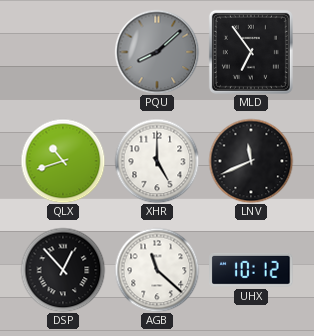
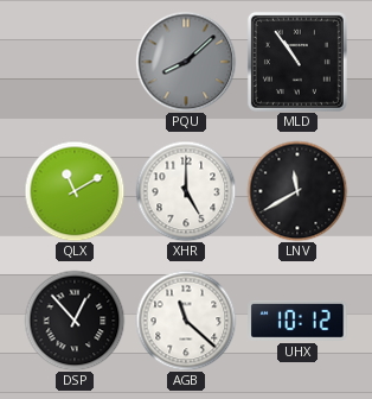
MLD: 6:54 -> 10:54
QLX: 10:42 -> 11:10
LNV: 11:41 -> 11:40
